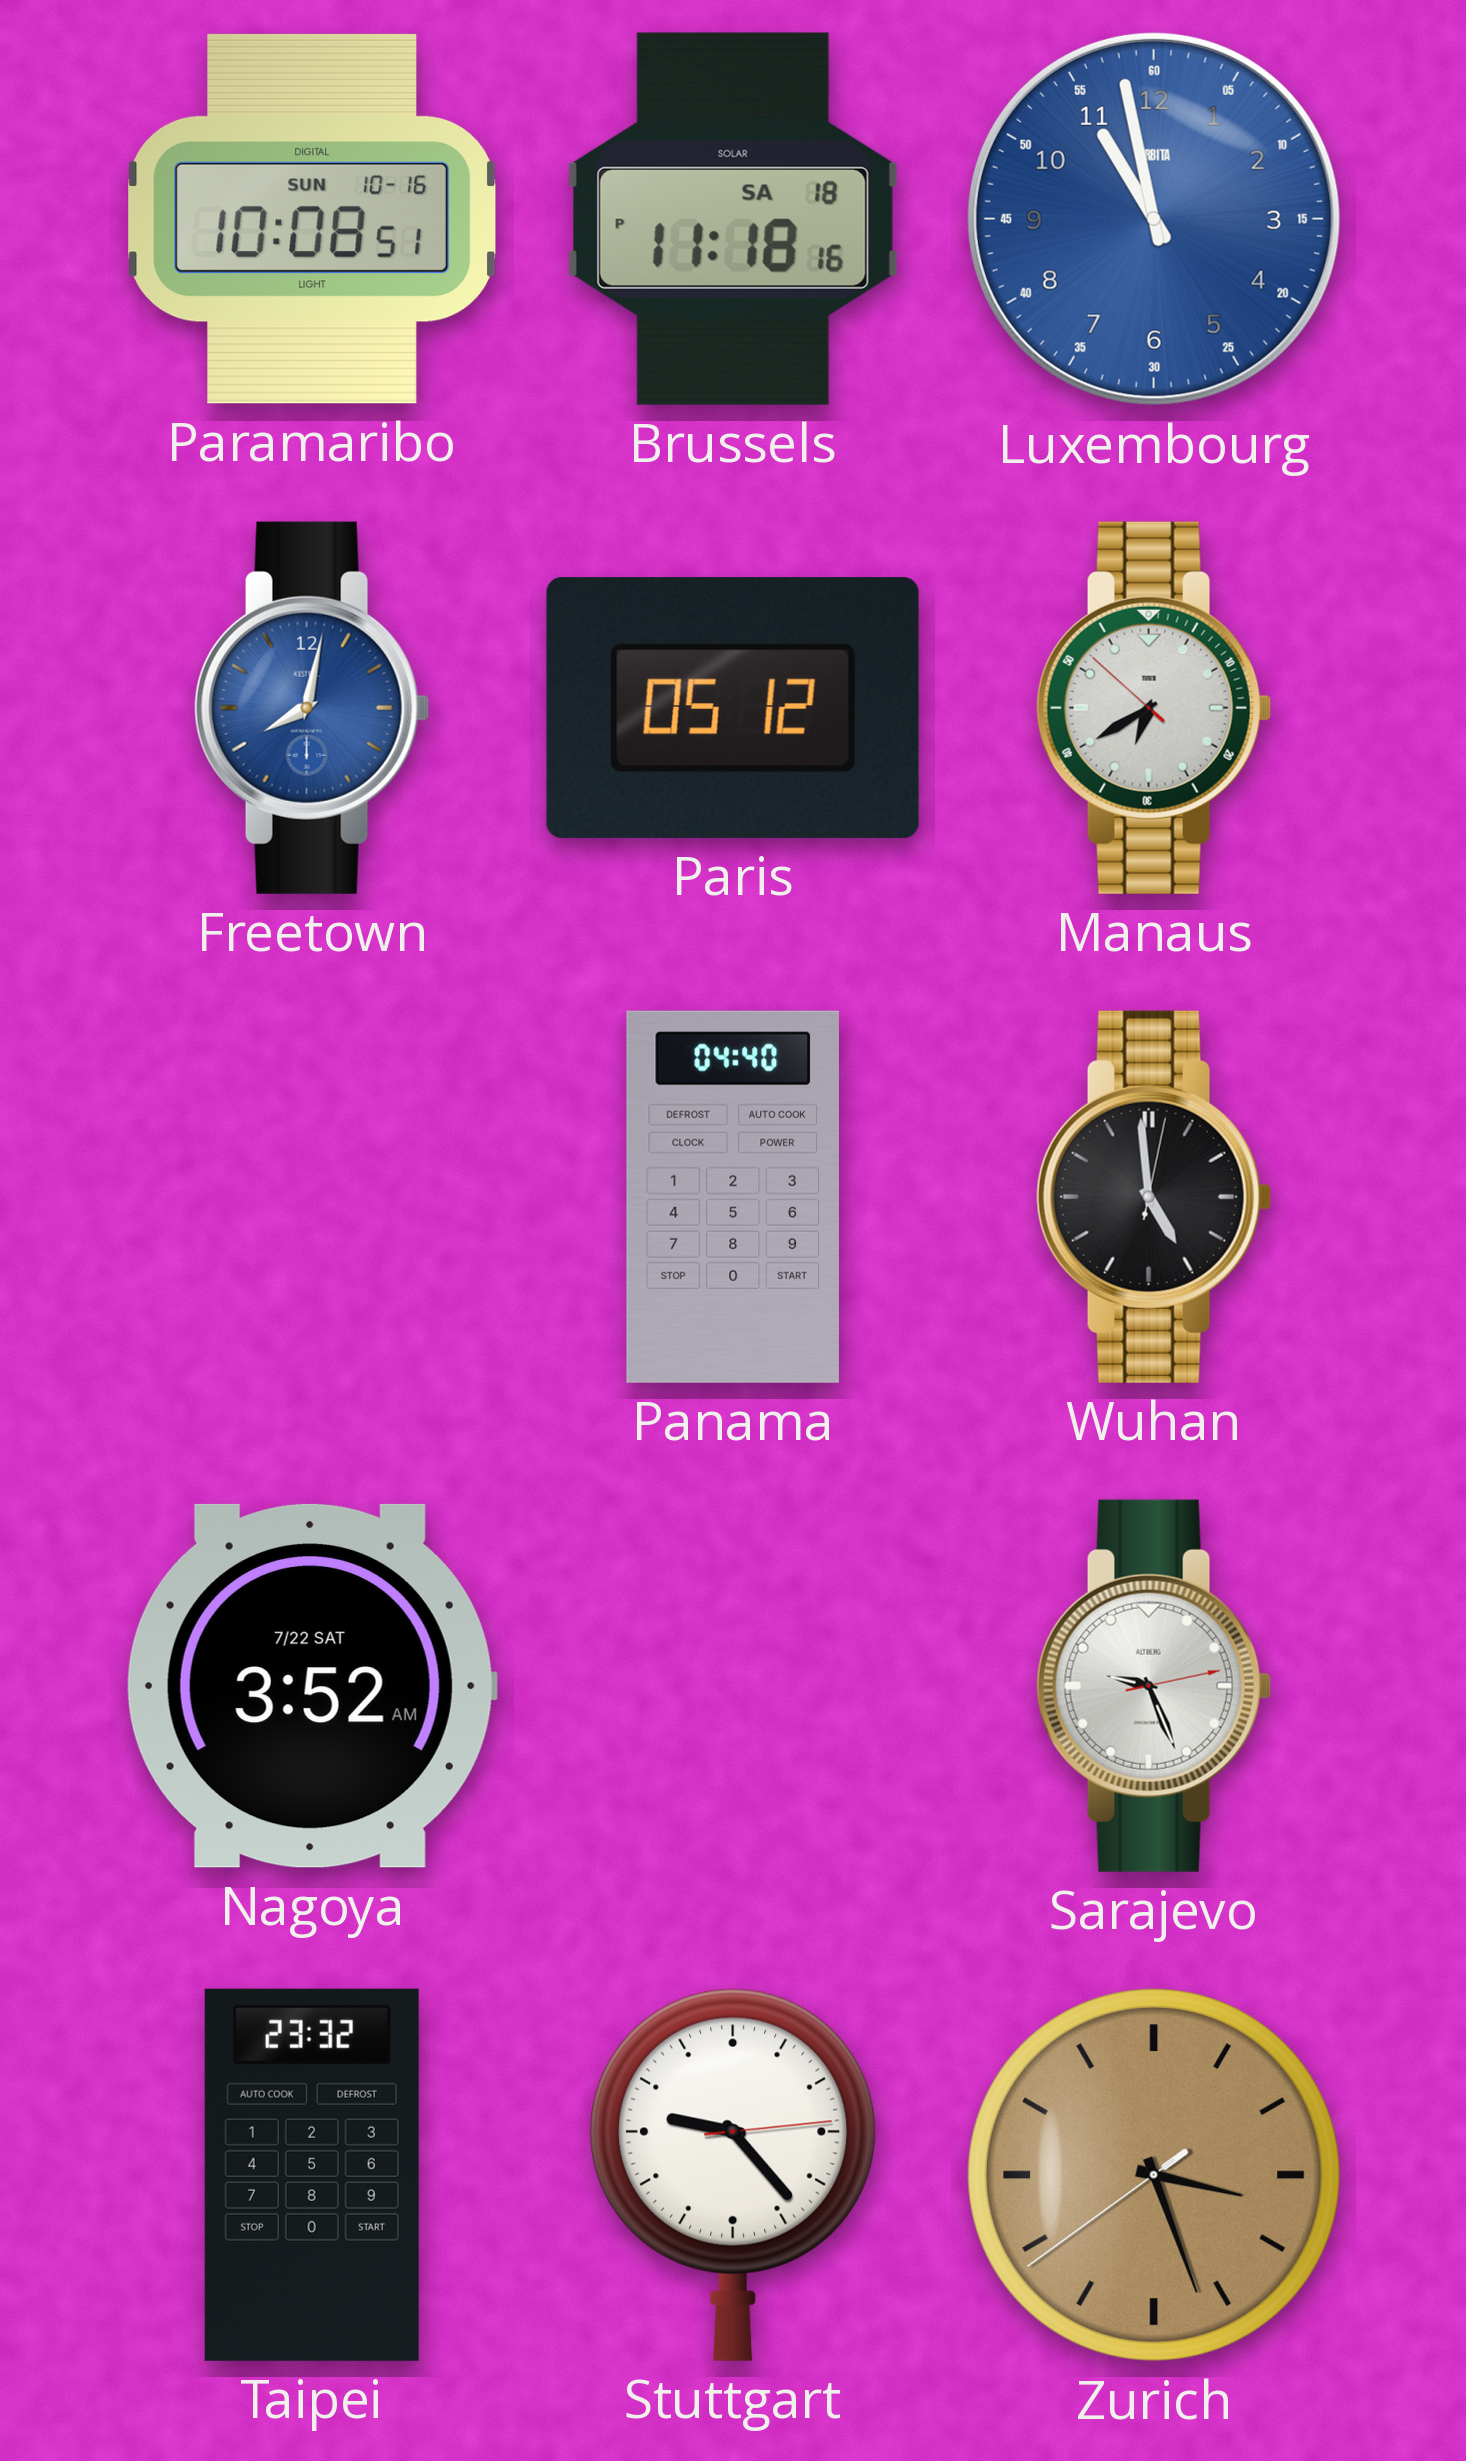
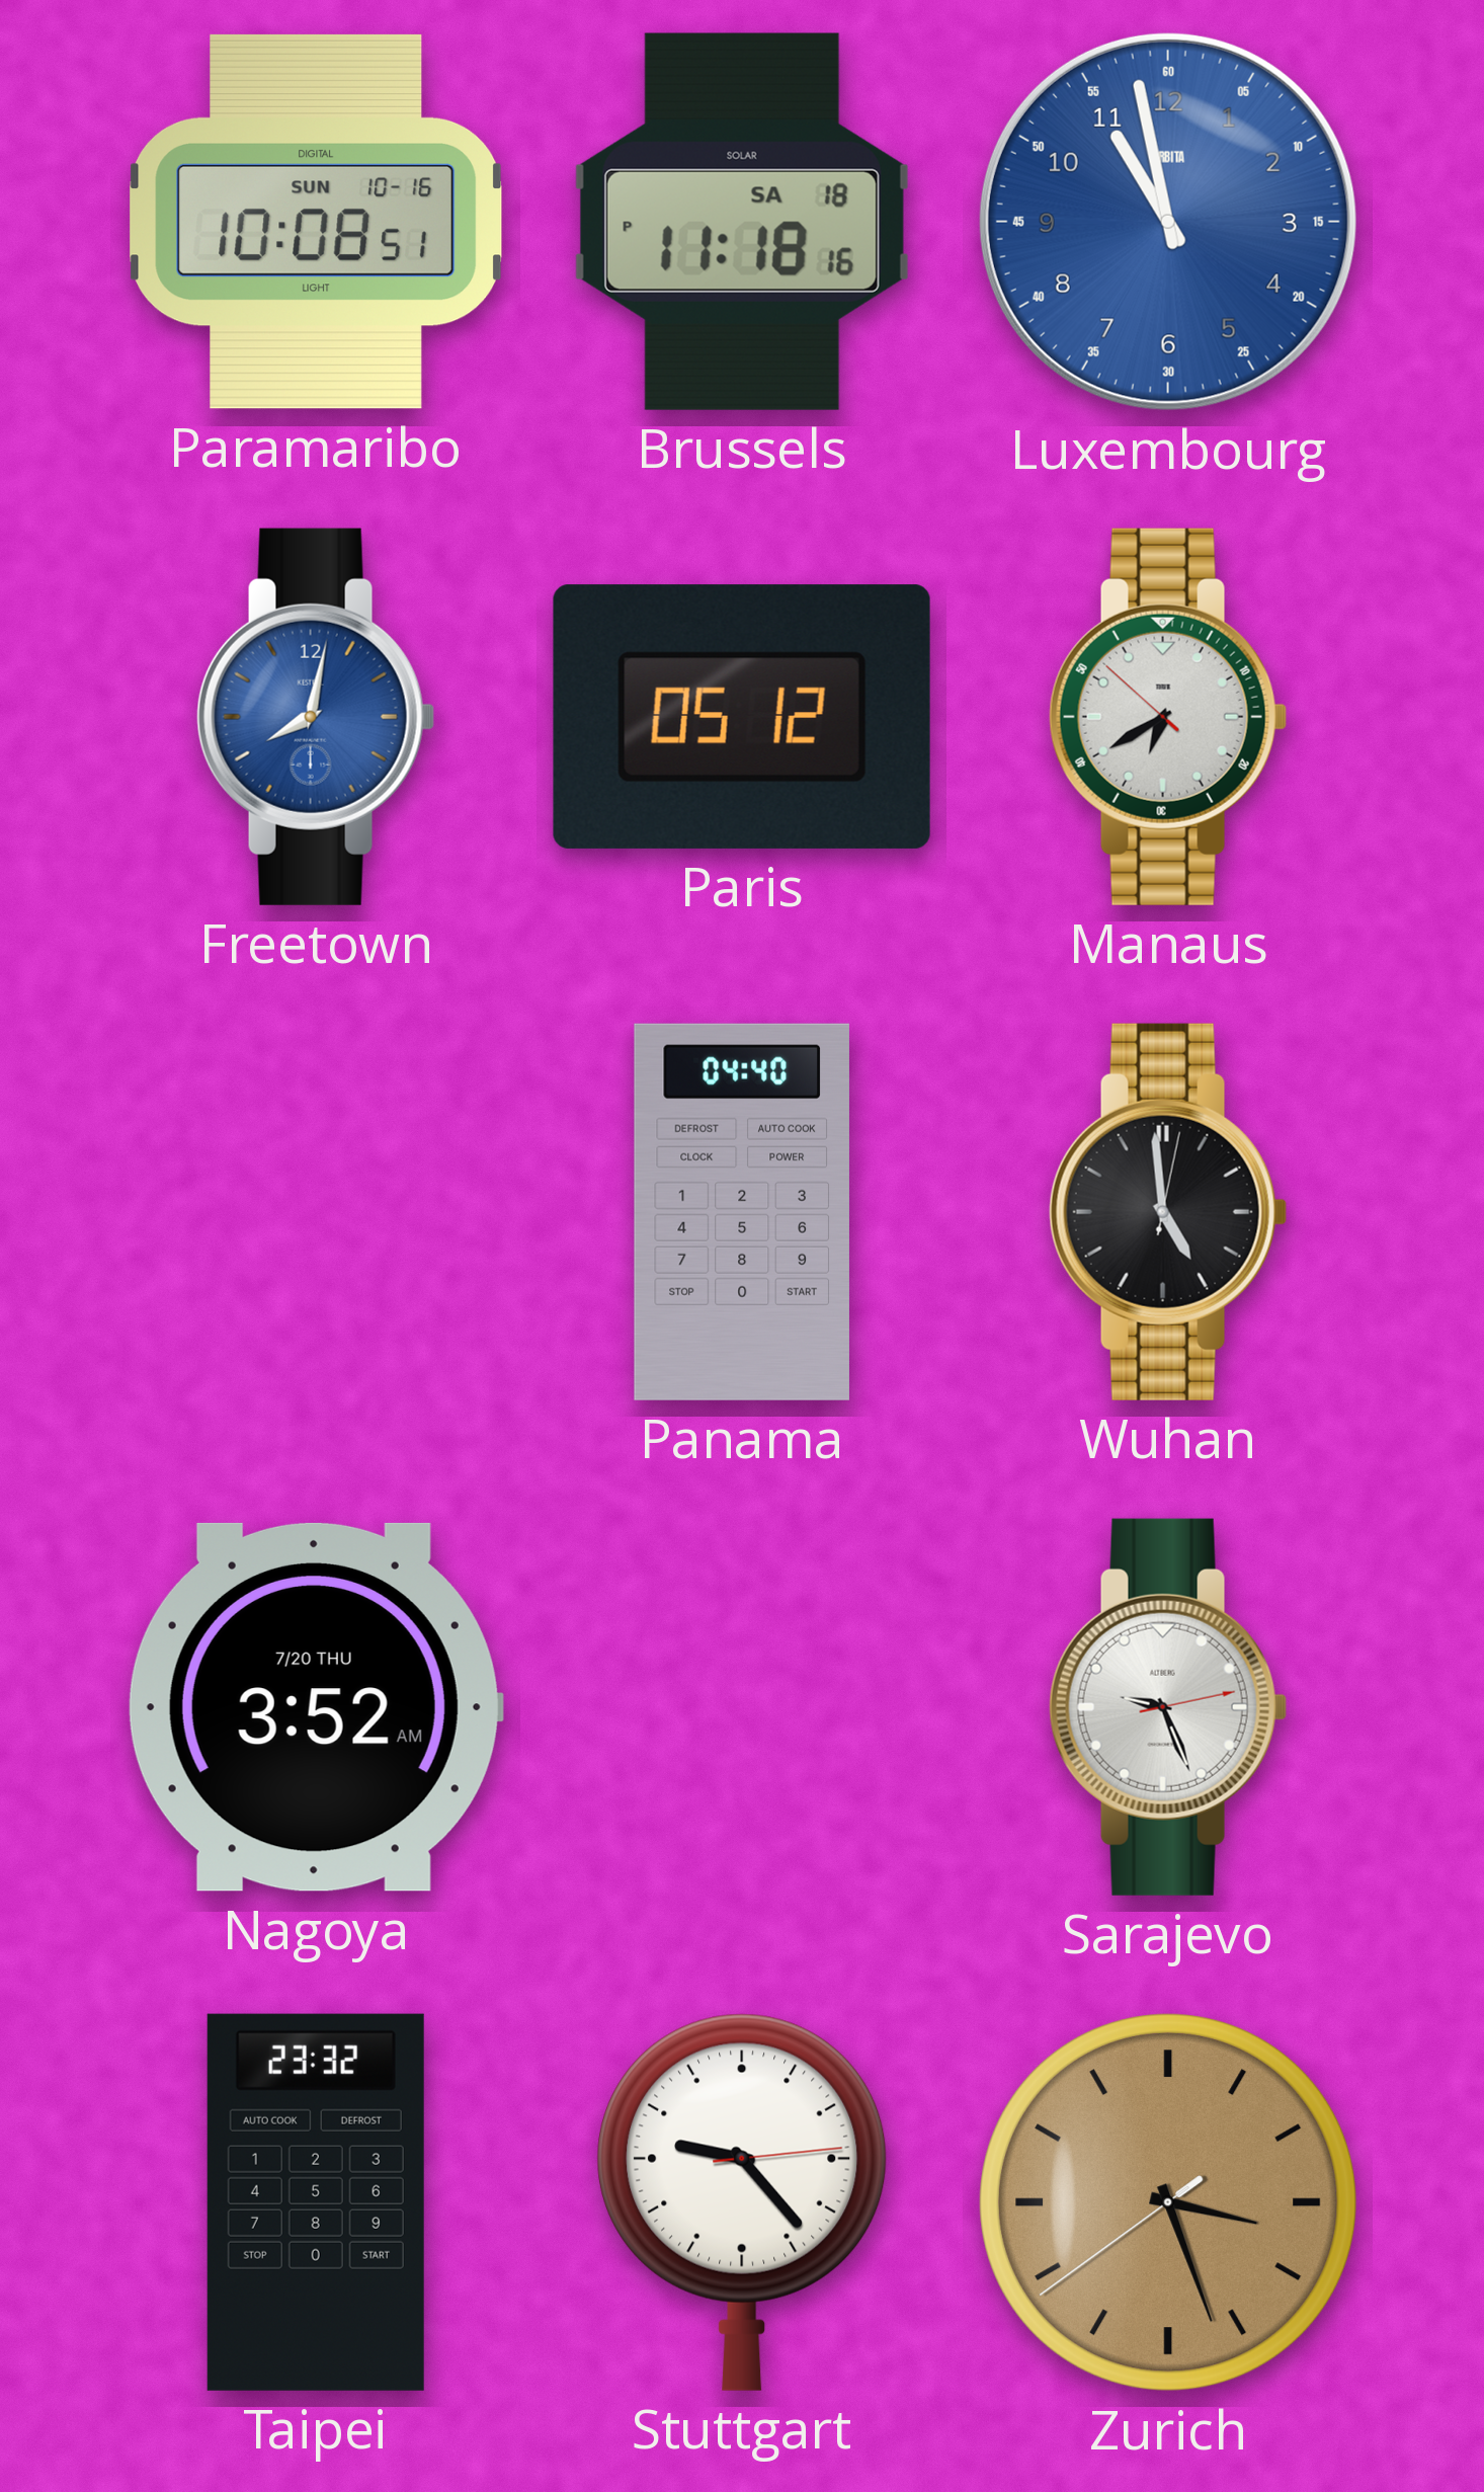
Nagoya date: 7/22 SAT -> 7/20 THU
